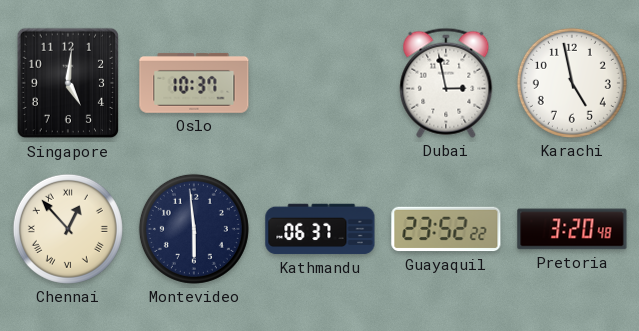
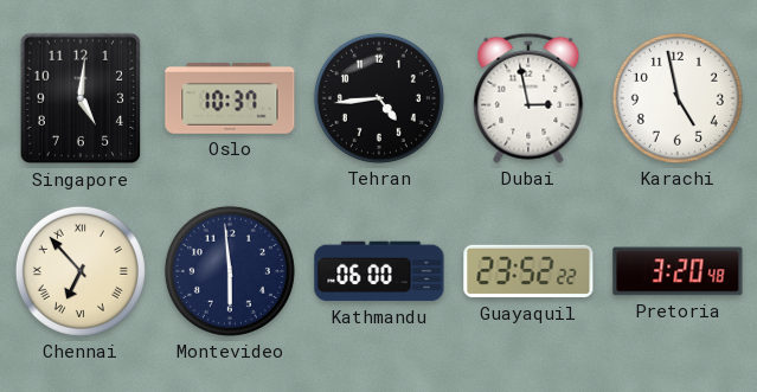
Tehran: none -> 4:44
Chennai: 12:53 -> 6:53
Kathmandu: 06:37 -> 06:00
